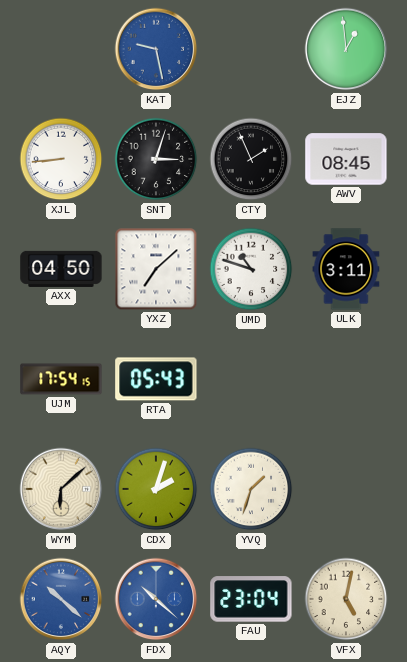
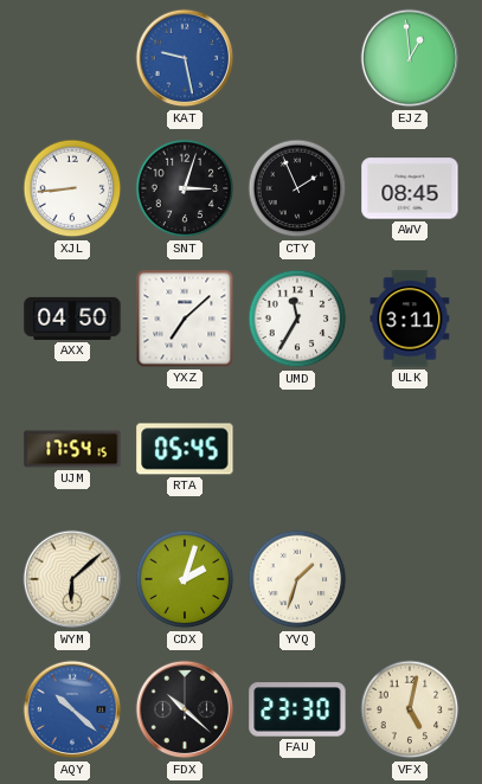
UMD: 10:48 -> 11:35
RTA: 05:43 -> 05:45
FDX dial: blue -> black
FAU: 23:04 -> 23:30
